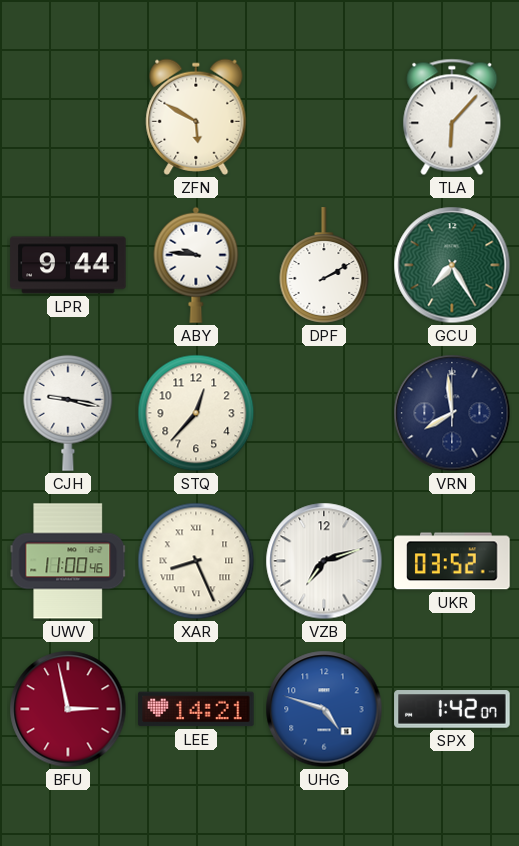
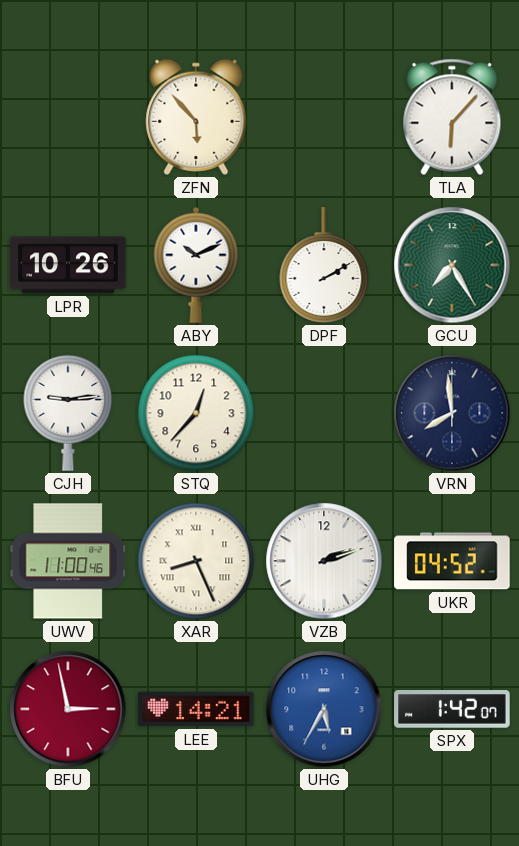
ZFN: 5:50 -> 5:53
LPR: 9:44 -> 10:26
ABY: 9:46 -> 10:11
CJH: 9:17 -> 9:14
VZB: 7:12 -> 2:12
UKR: 03:52 -> 04:52
UHG: 4:48 -> 5:35
